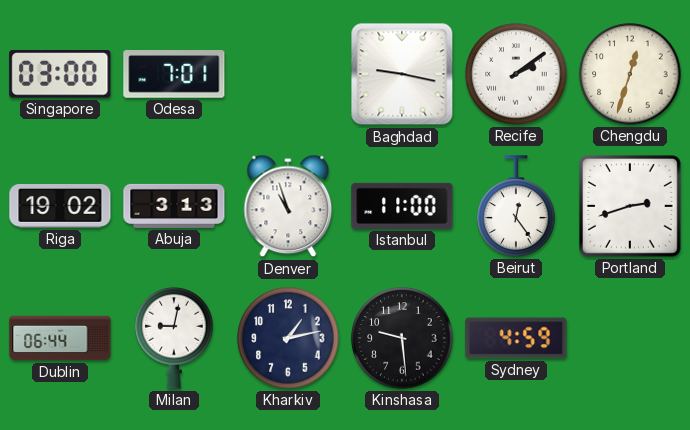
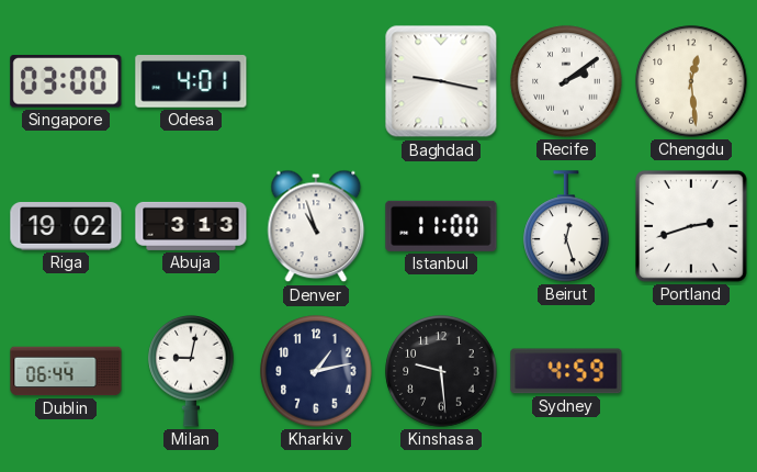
Odesa: 7:01 -> 4:01
Chengdu: 12:33 -> 12:29
Beirut: 12:24 -> 12:27
